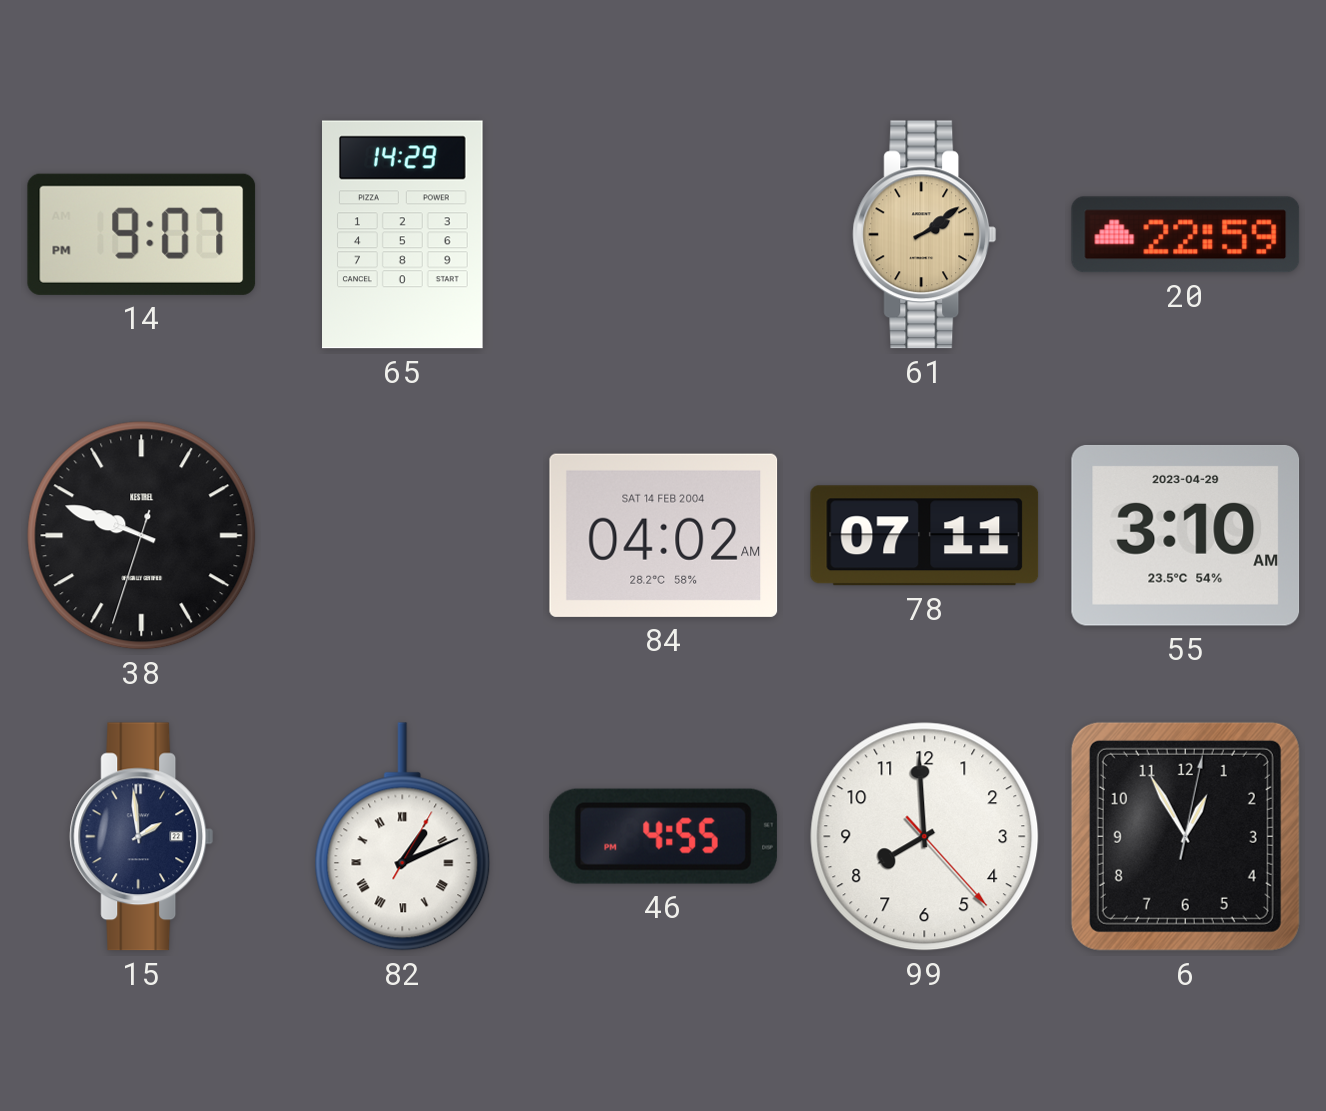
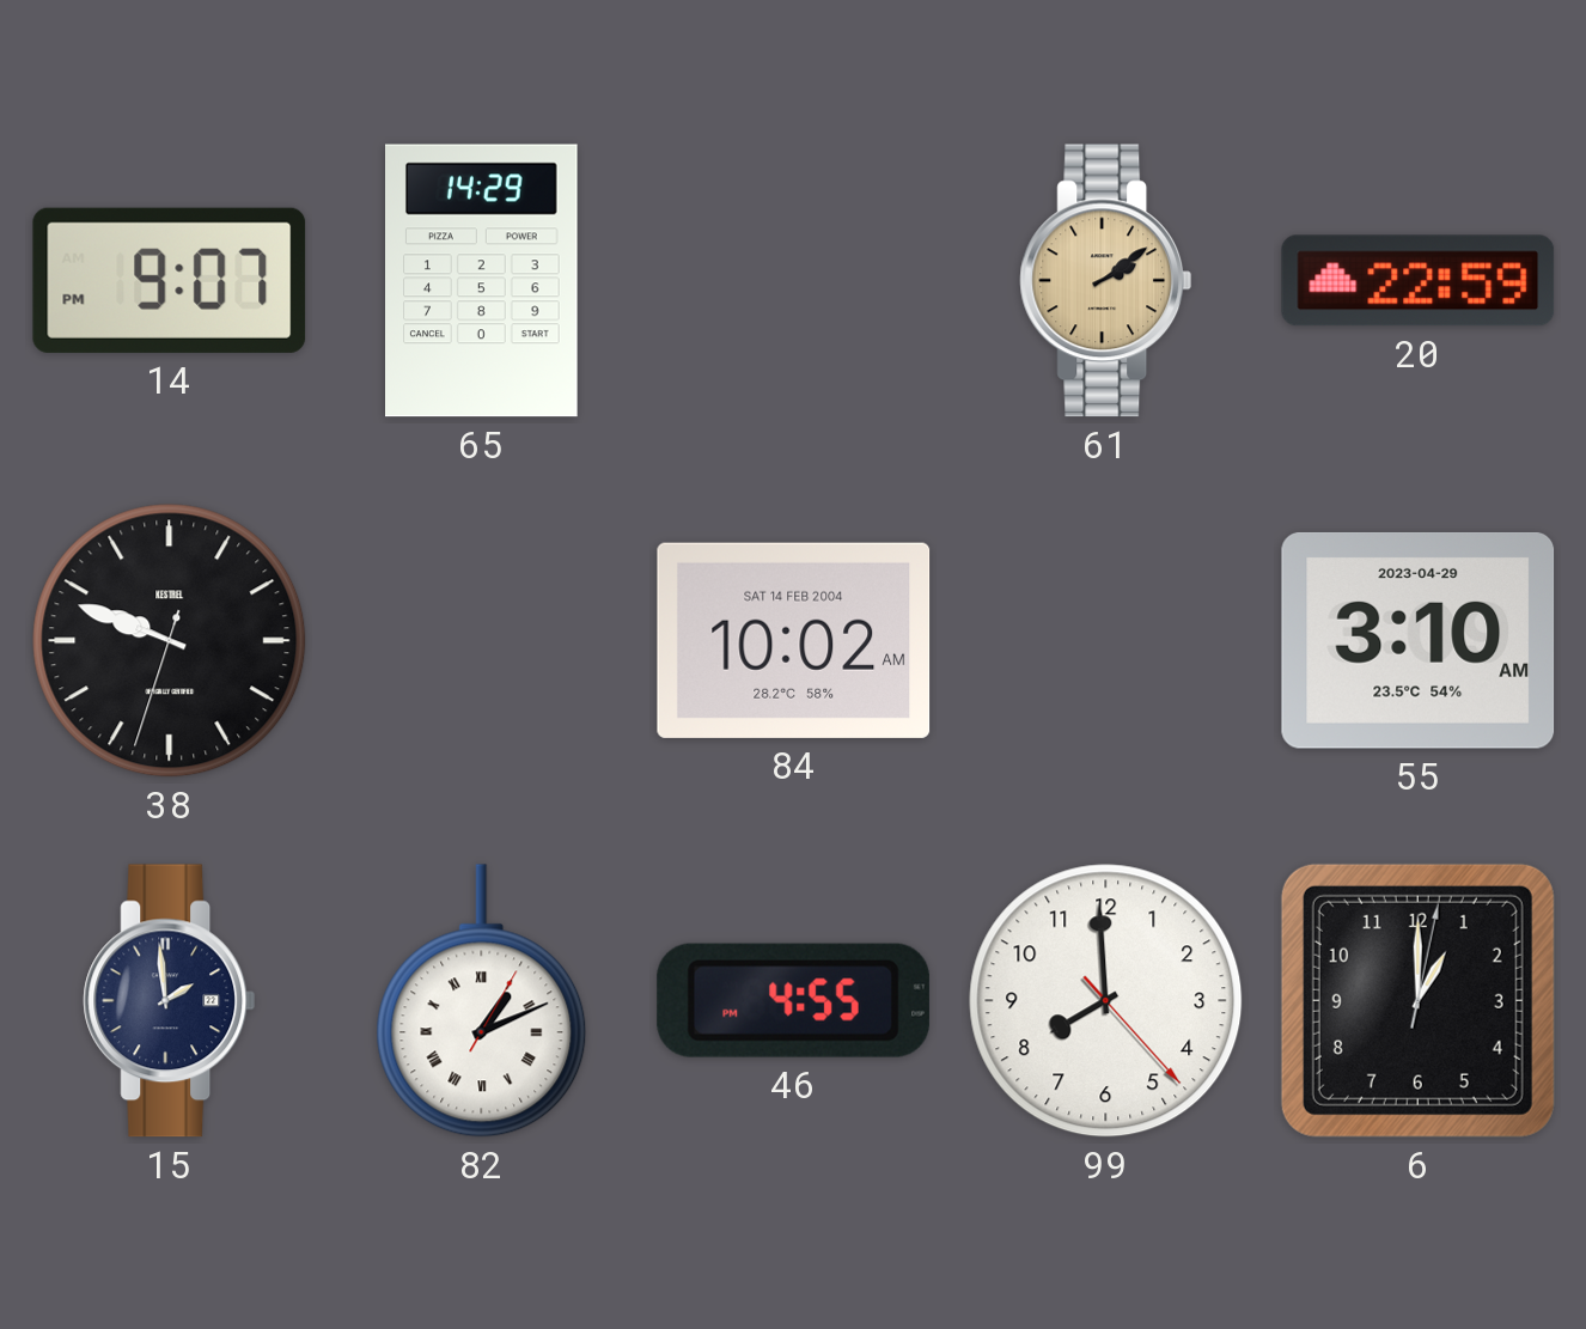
84: 04:02 -> 10:02
78: 07:11 -> none
6: 12:55 -> 1:00
